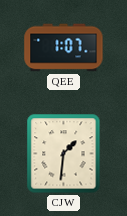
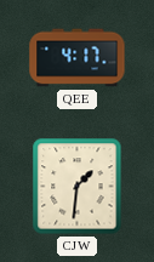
QEE: 1:07 -> 4:17
